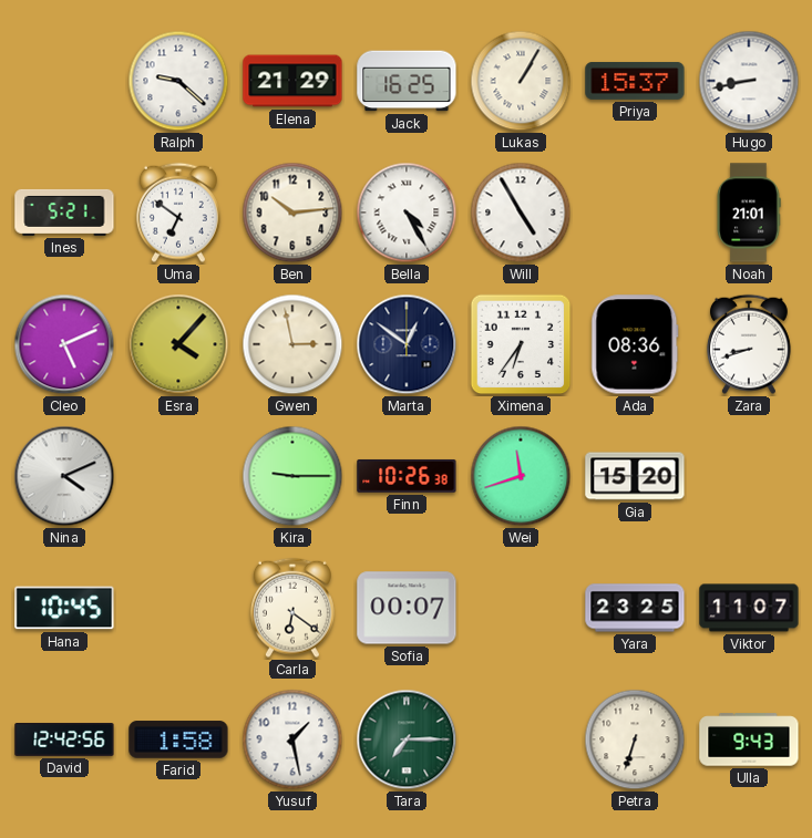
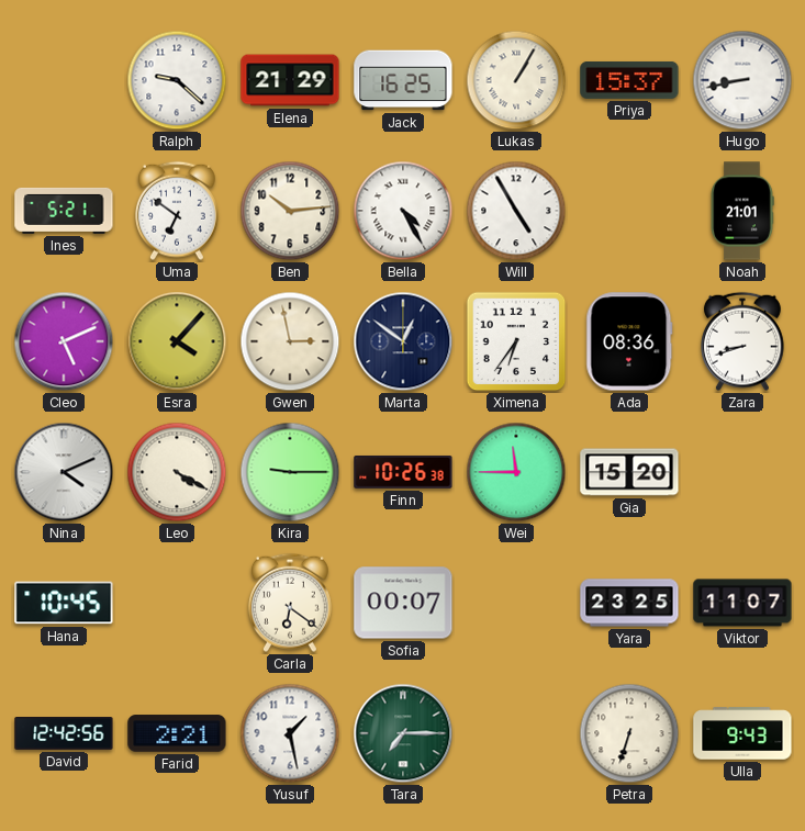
Leo: none -> 4:20
Wei: 11:42 -> 11:45
Farid: 1:58 -> 2:21
